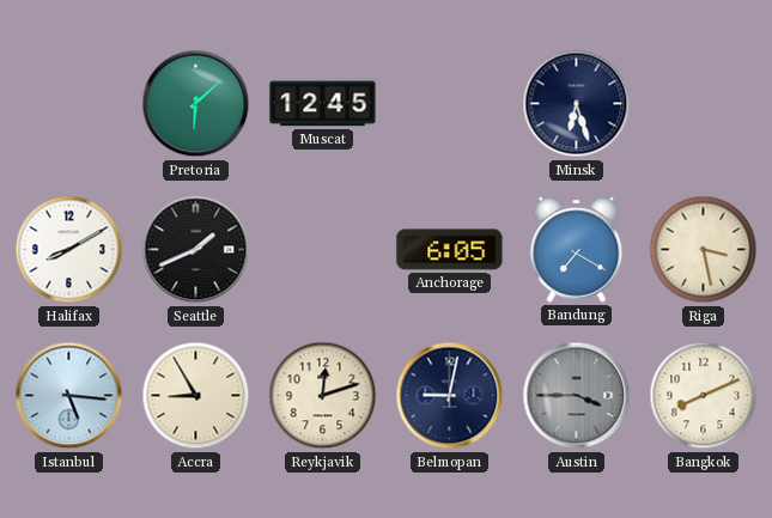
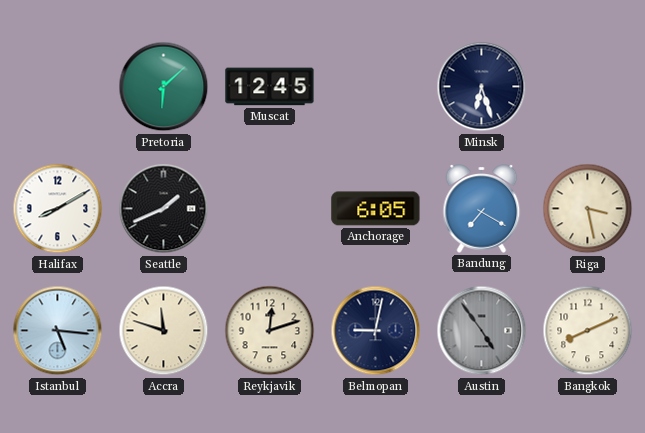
Accra: 8:55 -> 11:48
Austin: 3:45 -> 4:54
